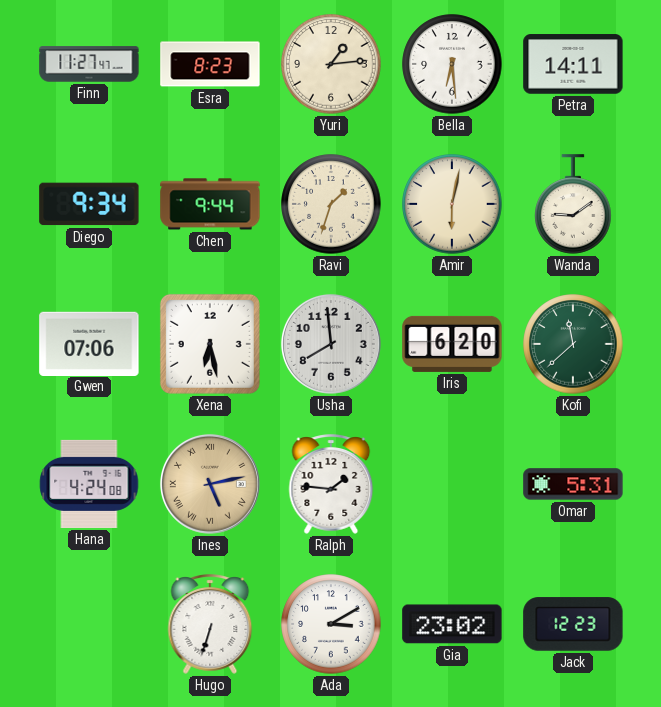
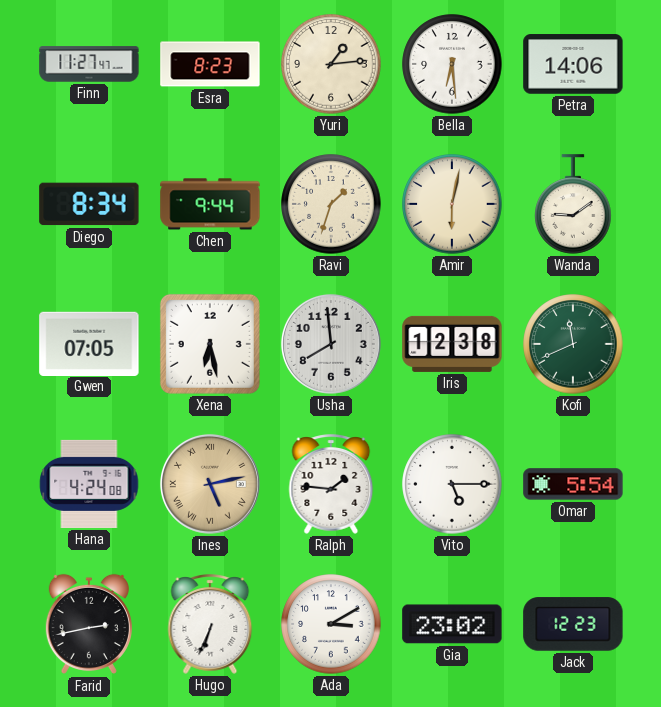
Petra: 14:11 -> 14:06
Diego: 9:34 -> 8:34
Gwen: 07:06 -> 07:05
Iris: 6:20 -> 12:38
Kofi: 11:38 -> 11:41
Vito: none -> 5:15
Omar: 5:31 -> 5:54
Farid: none -> 2:43
Hugo: 6:33 -> 6:34
